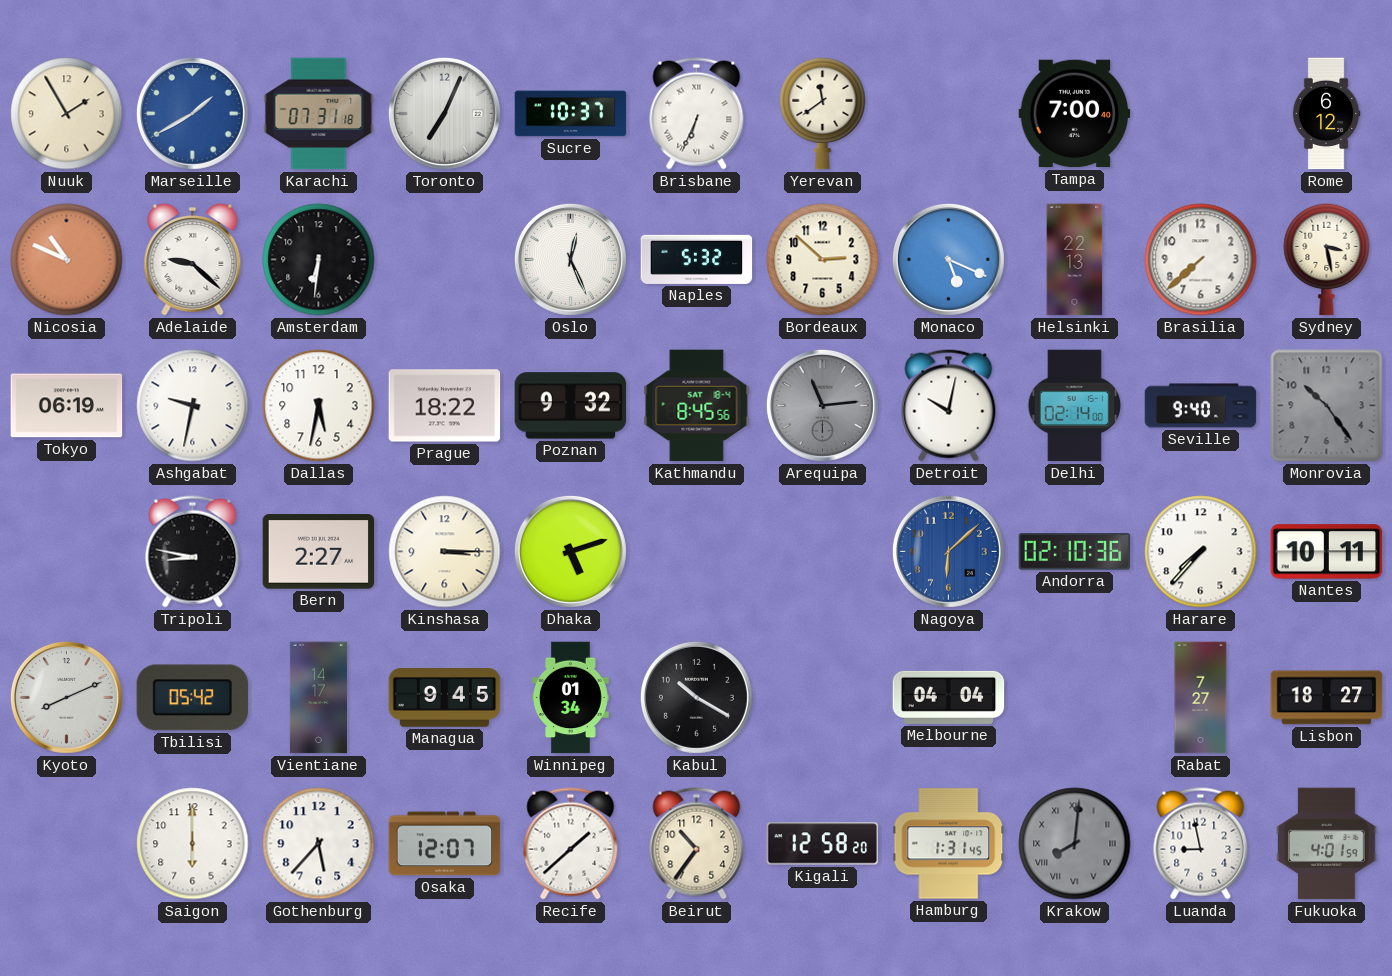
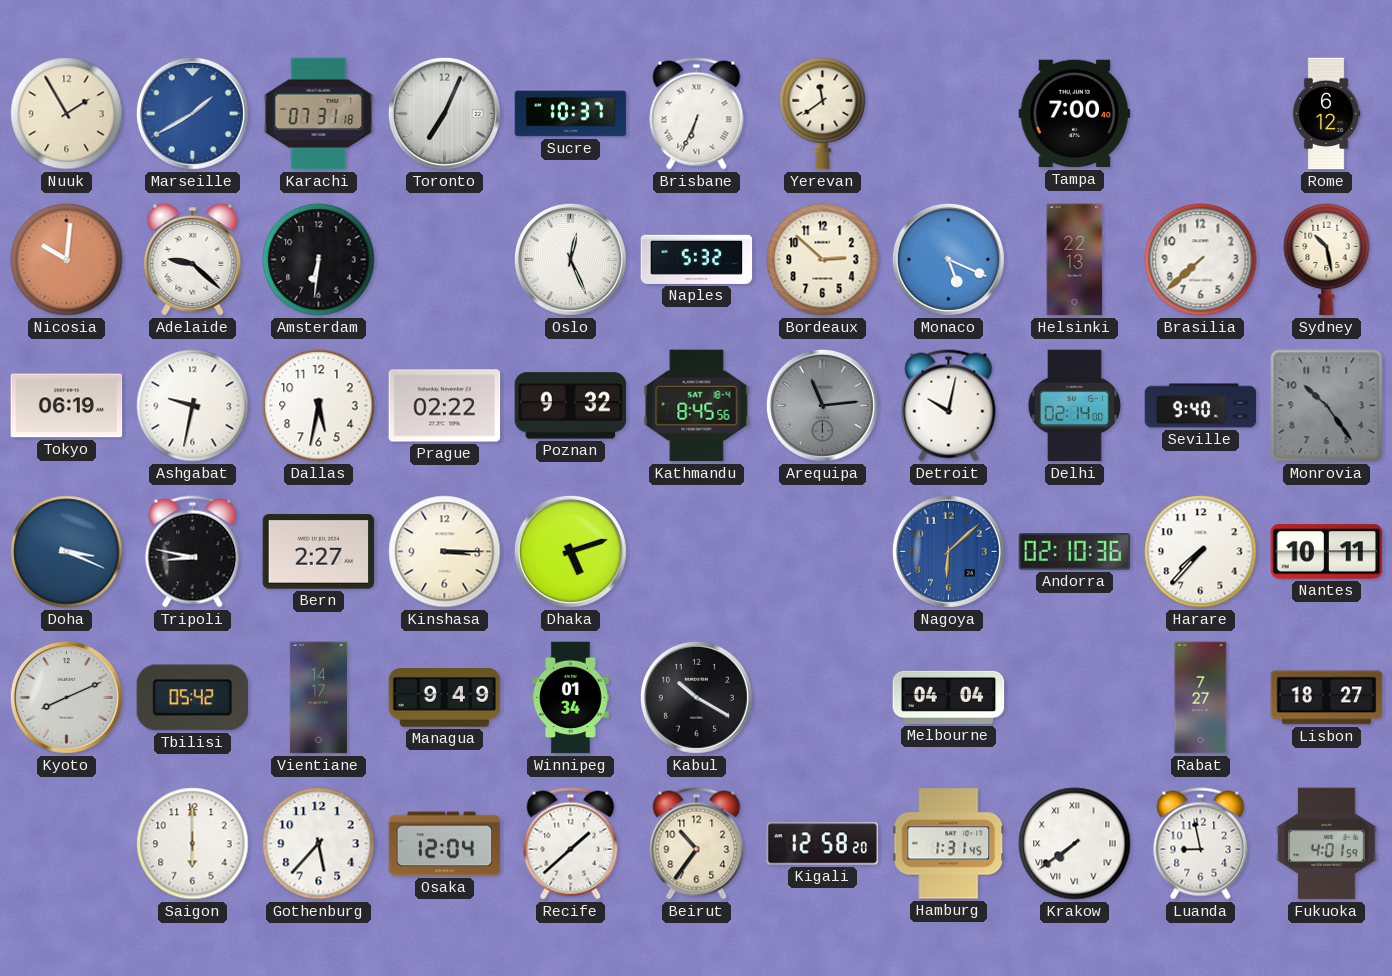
Nicosia: 10:49 -> 10:01
Sydney: 3:28 -> 10:28
Prague: 18:22 -> 02:22
Doha: none -> 3:19
Managua: 9:45 -> 9:49
Osaka: 12:07 -> 12:04
Krakow: 8:01 -> 7:39
Krakow dial: grey -> white
